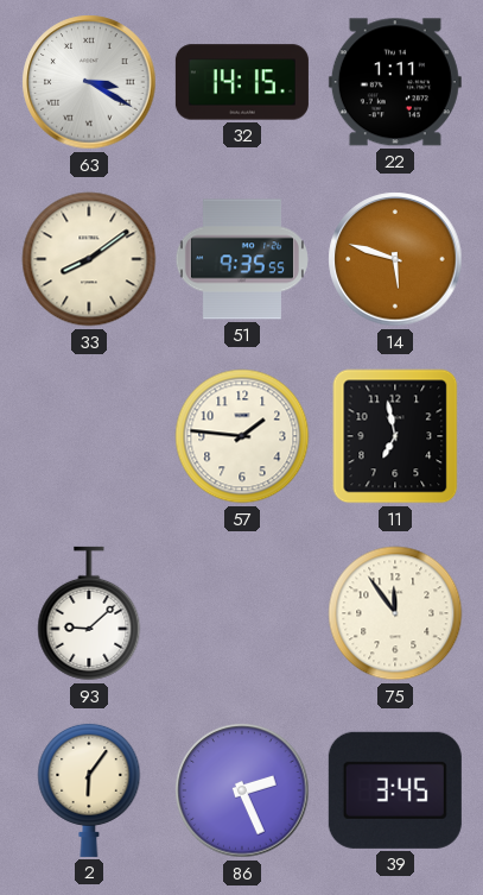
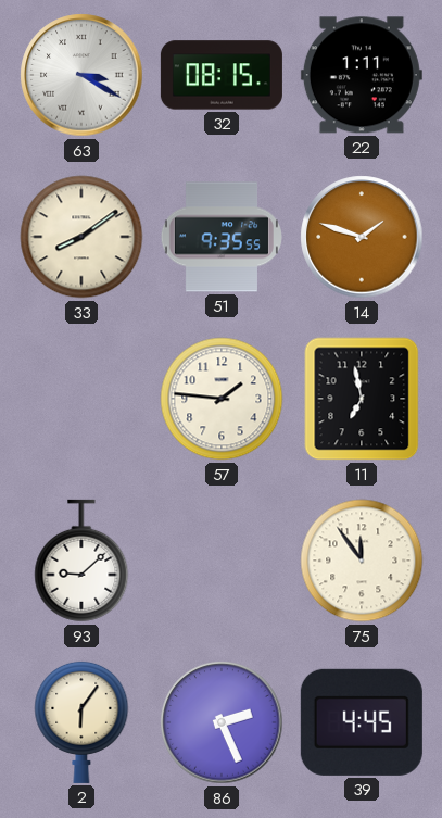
32: 14:15 -> 08:15
14: 5:48 -> 1:48
39: 3:45 -> 4:45
